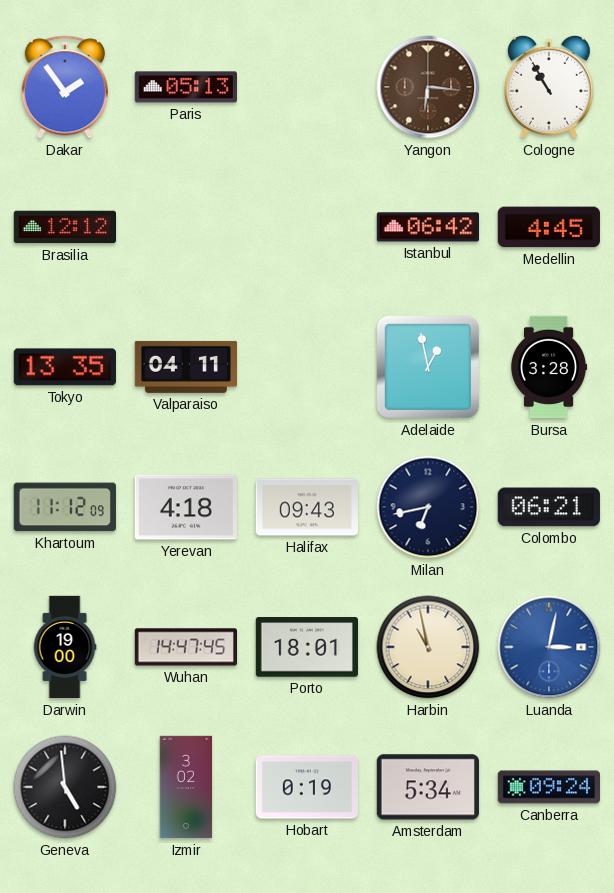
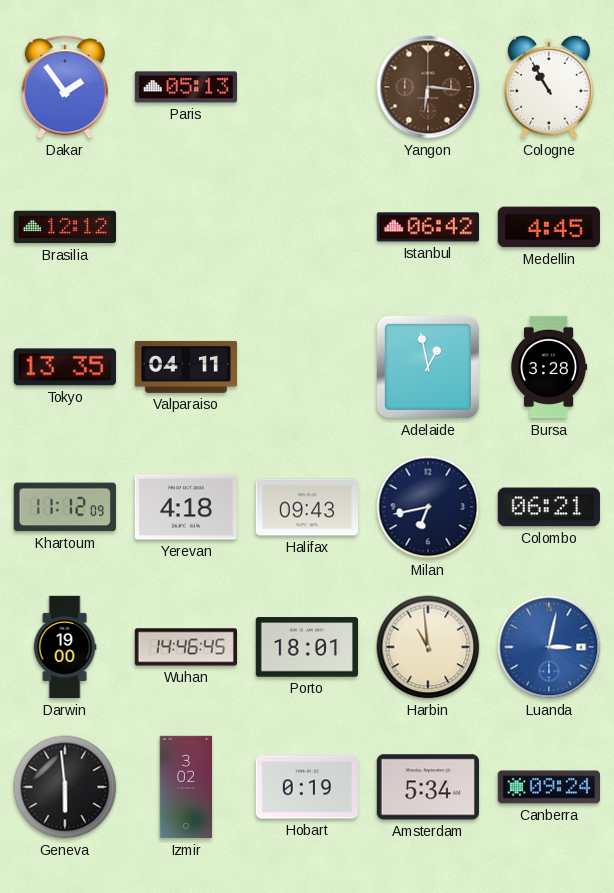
Wuhan: 14:47 -> 14:46
Harbin: 10:58 -> 10:59
Geneva: 4:59 -> 5:59
